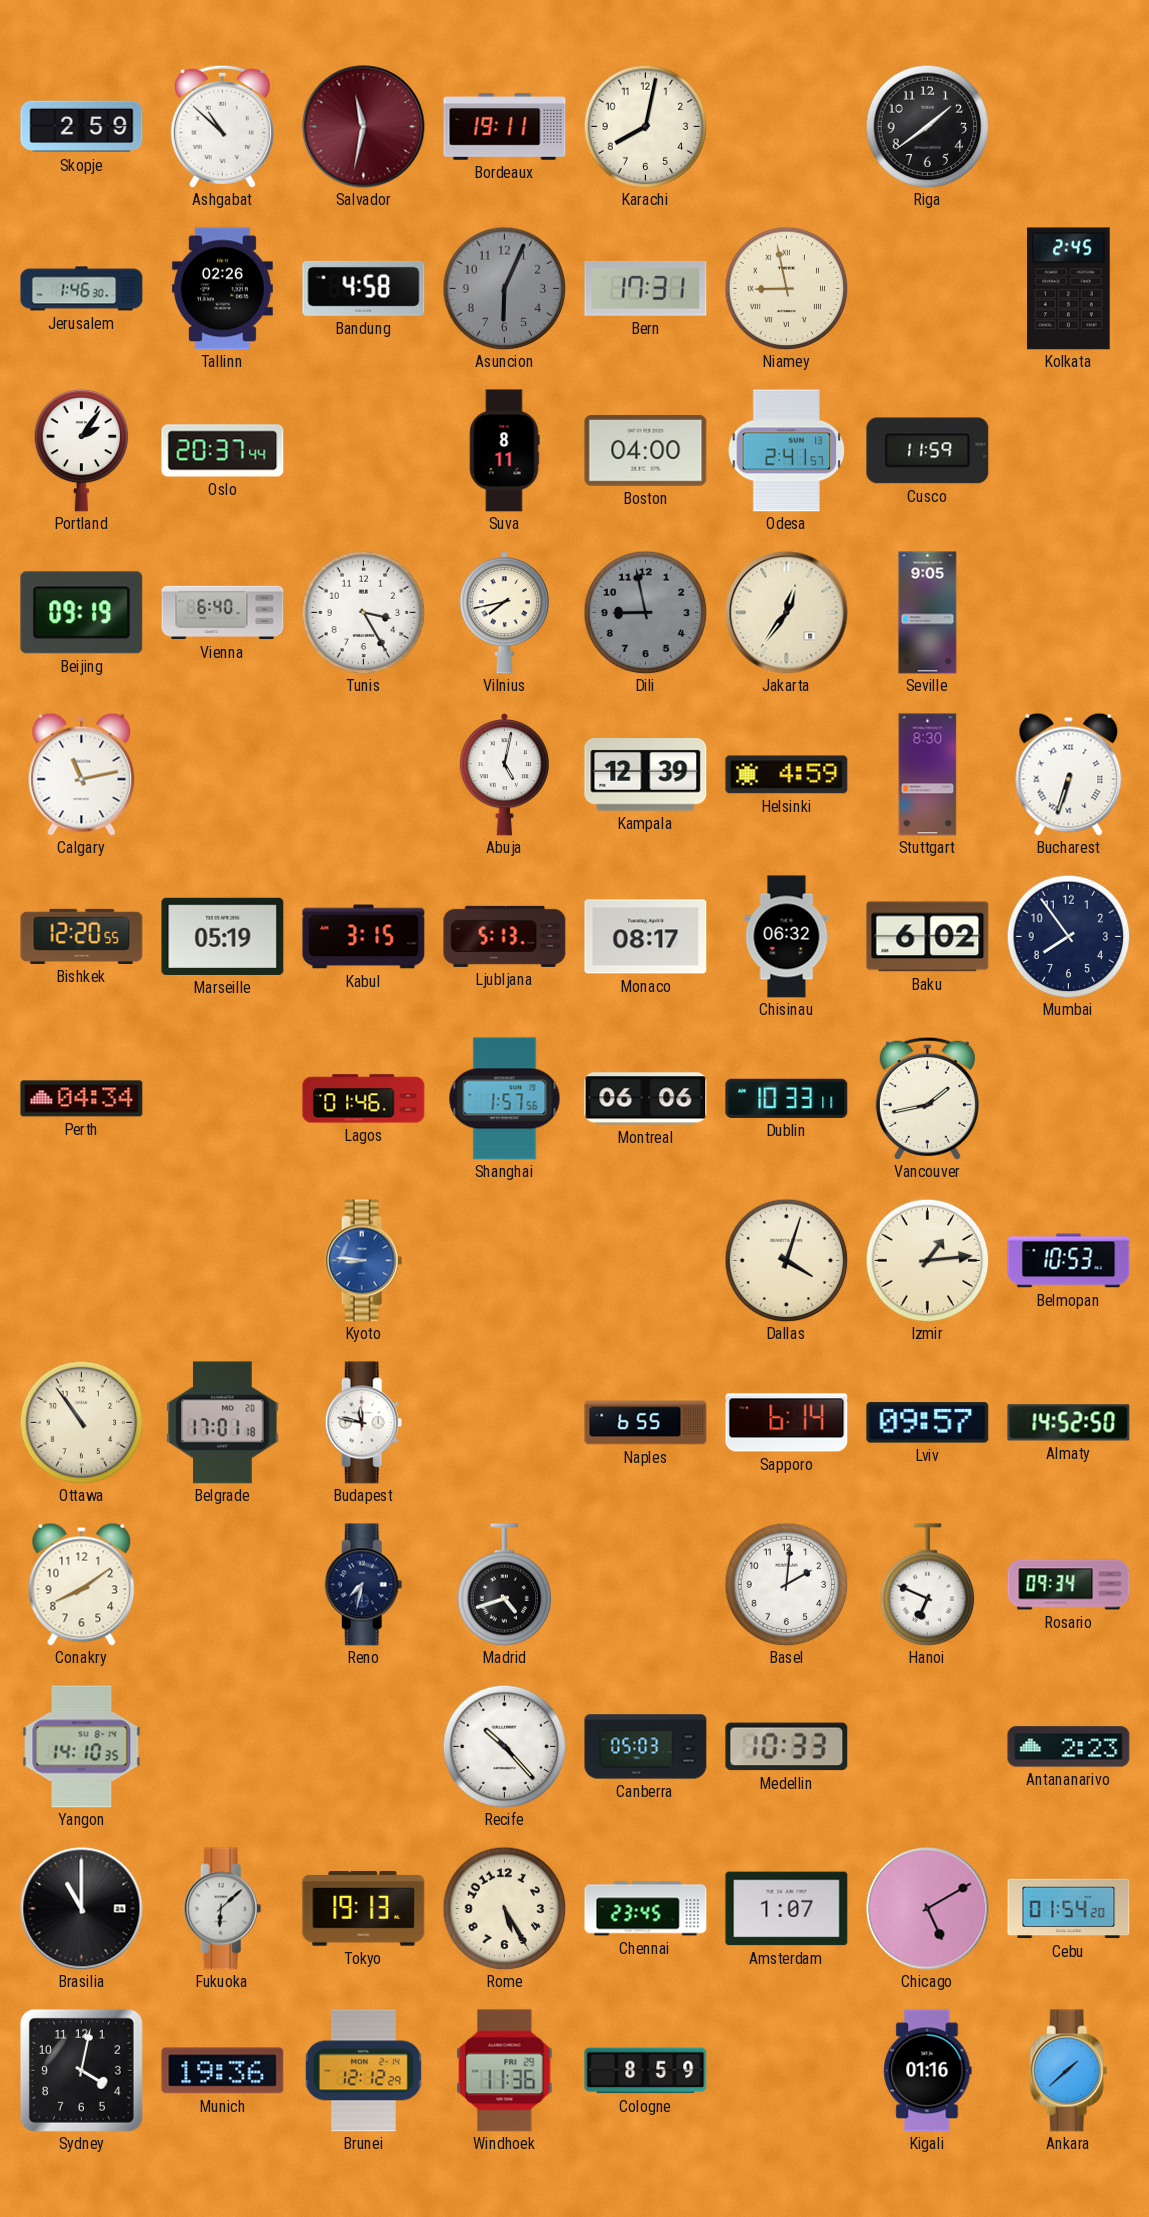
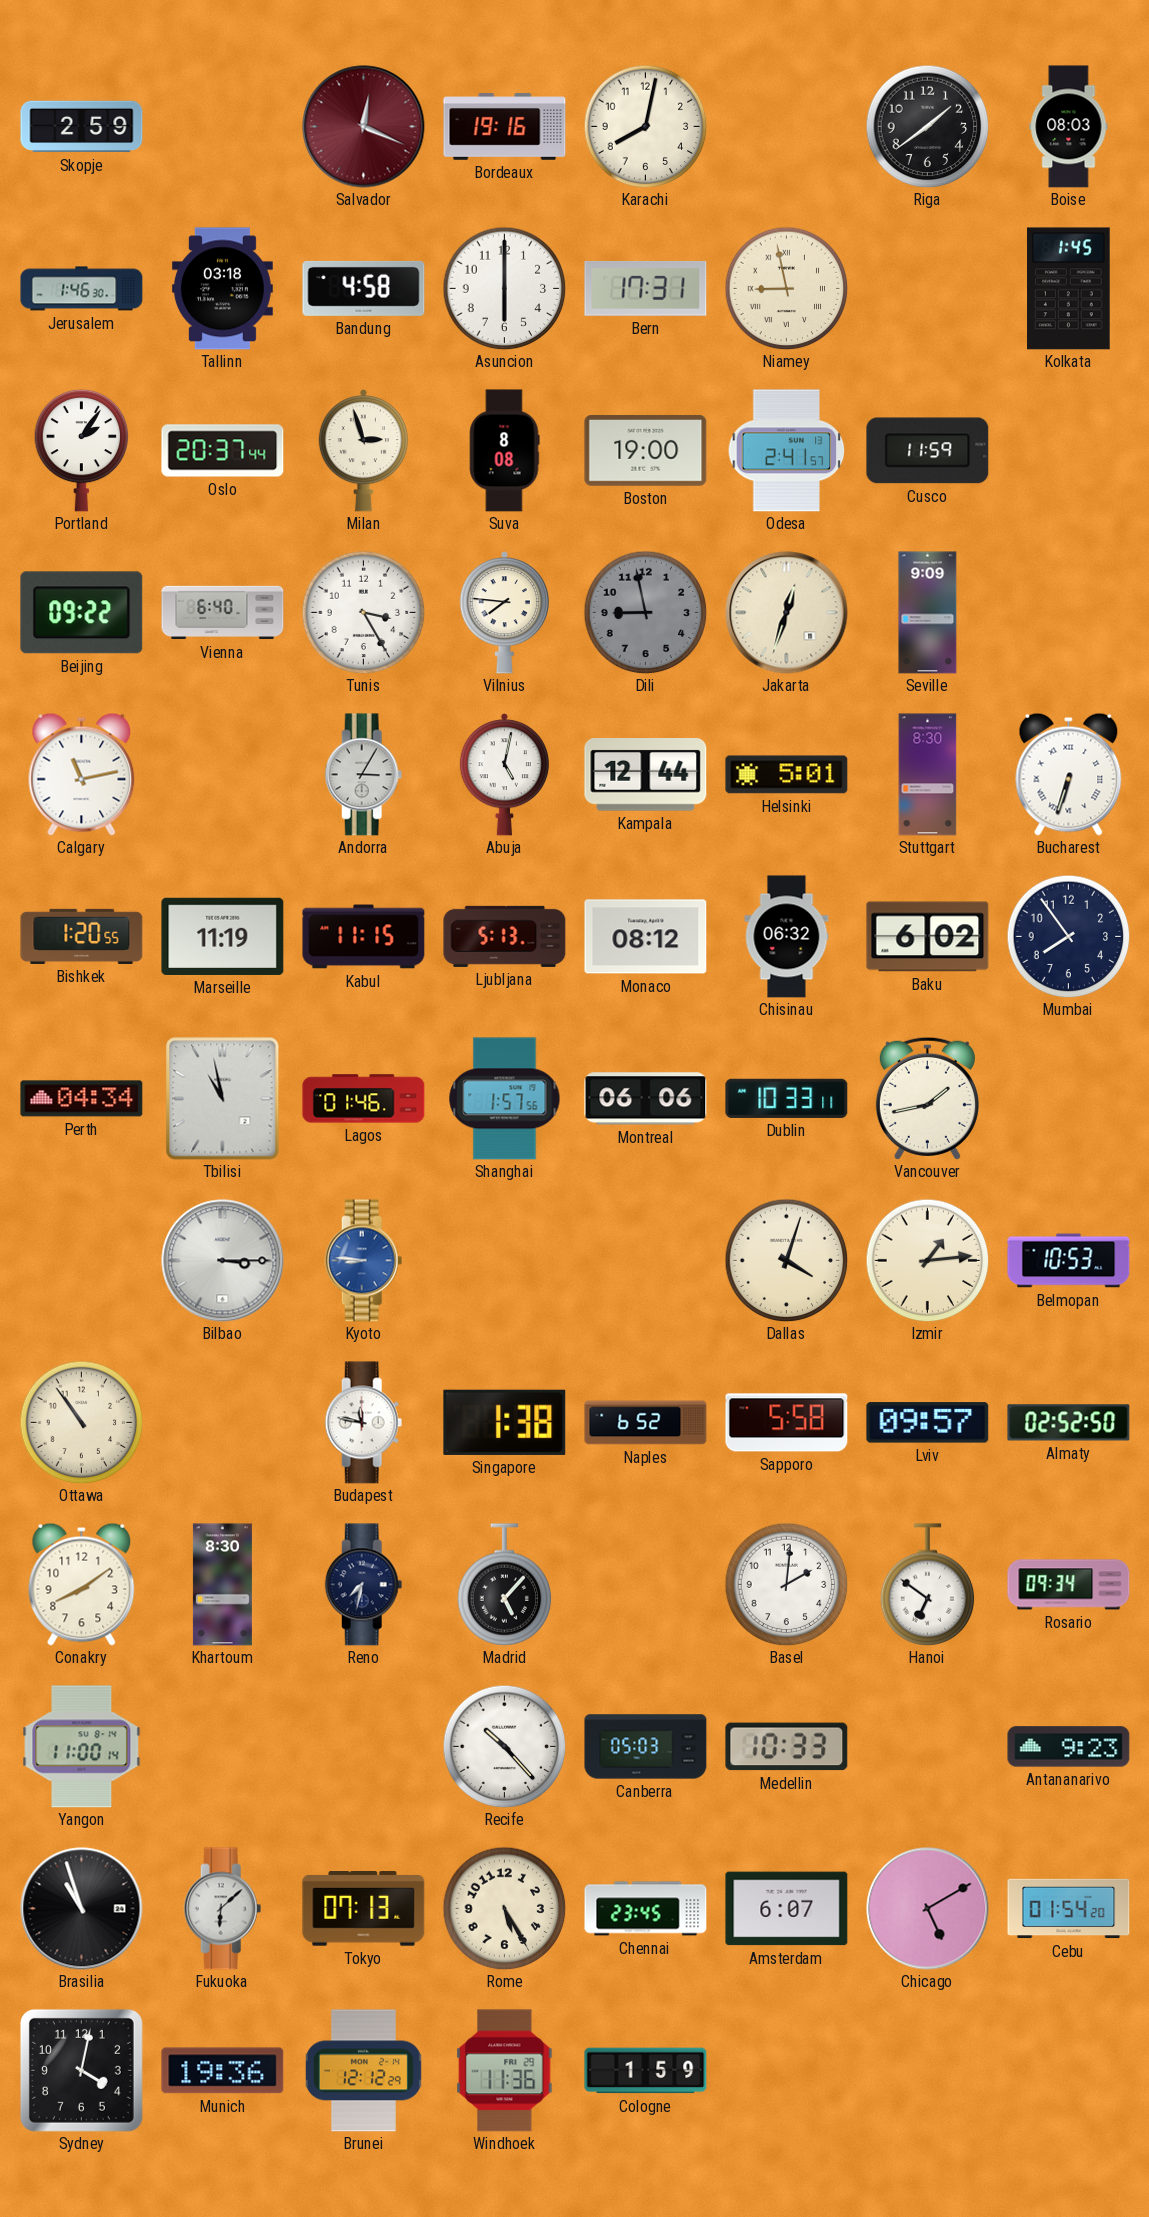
Ashgabat: 10:52 -> none
Salvador: 11:32 -> 12:19
Bordeaux: 19:11 -> 19:16
Boise: none -> 08:03
Tallinn: 02:26 -> 03:18
Asuncion: 6:04 -> 6:00
Asuncion dial: grey -> white
Kolkata: 2:45 -> 1:45
Milan: none -> 2:57
Suva: 8:11 -> 8:08
Boston: 04:00 -> 19:00
Beijing: 09:19 -> 09:22
Vilnius: 7:43 -> 7:46
Jakarta: 12:36 -> 12:33
Seville: 9:05 -> 9:09
Andorra: none -> 3:05
Kampala: 12:39 -> 12:44
Helsinki: 4:59 -> 5:01
Bishkek: 12:20 -> 1:20
Marseille: 05:19 -> 11:19
Kabul: 3:15 -> 11:15
Monaco: 08:17 -> 08:12
Tbilisi: none -> 10:58
Bilbao: none -> 3:15
Belgrade: 17:01 -> none
Singapore: none -> 1:38
Naples: 6:55 -> 6:52
Sapporo: 6:14 -> 5:58
Almaty: 14:52 -> 02:52
Khartoum: none -> 8:30
Madrid: 4:42 -> 5:07
Hanoi: 6:49 -> 6:51
Yangon: 14:10 -> 11:00
Antananarivo: 2:23 -> 9:23
Brasilia: 11:00 -> 10:57
Tokyo: 19:13 -> 07:13
Amsterdam: 1:07 -> 6:07
Cologne: 8:59 -> 1:59
Kigali: 01:16 -> none
Ankara: 1:38 -> none
